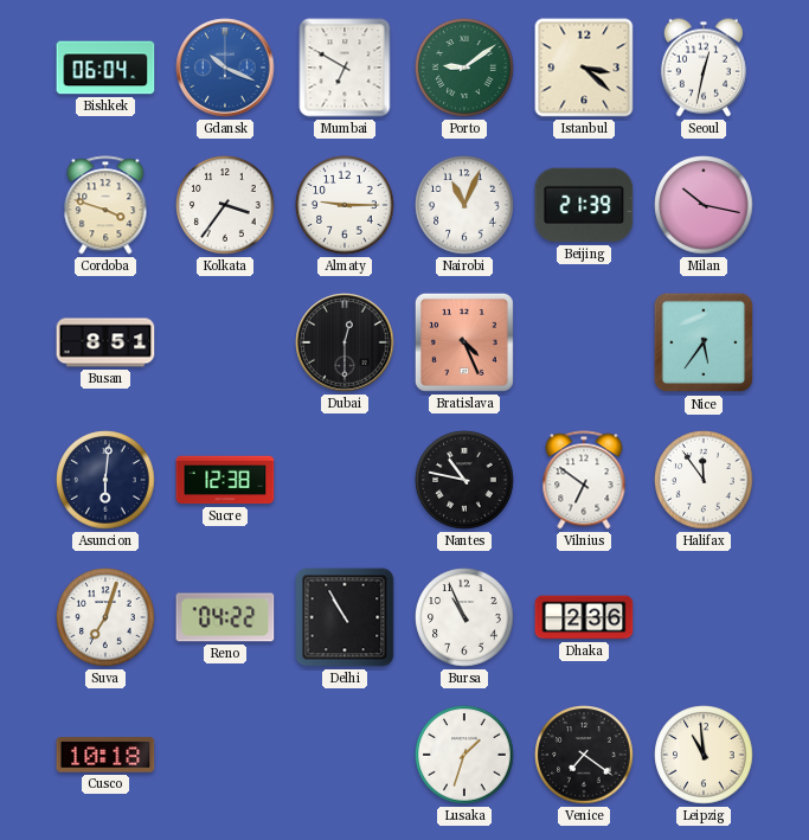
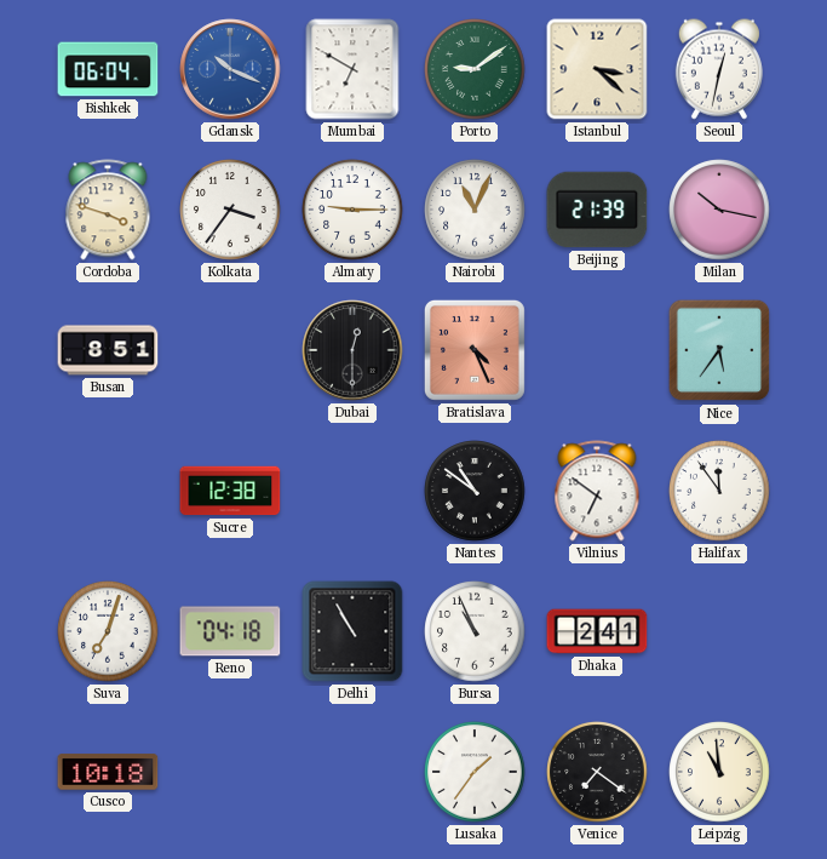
Asuncion: 6:01 -> none
Nantes: 10:47 -> 10:51
Reno: 04:22 -> 04:18
Dhaka: 2:36 -> 2:41
Lusaka: 1:33 -> 1:36
